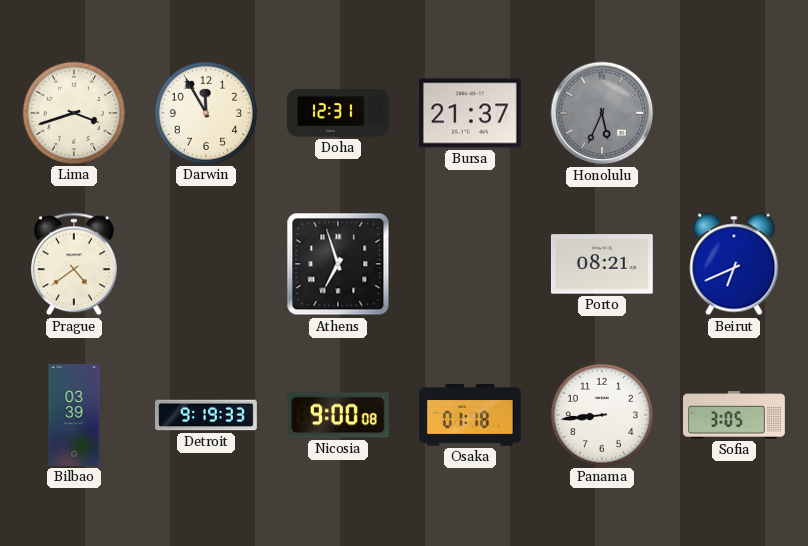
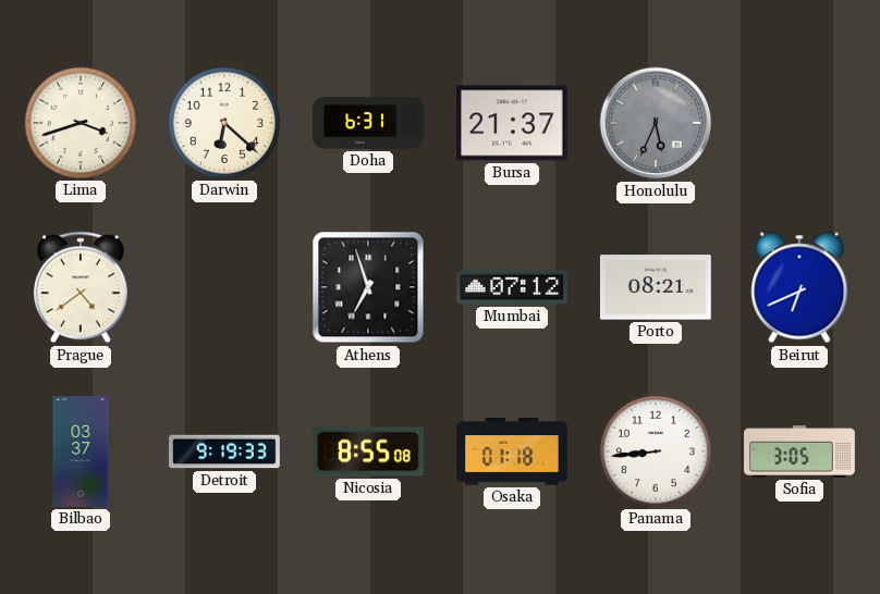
Darwin: 11:55 -> 6:22
Doha: 12:31 -> 6:31
Mumbai: none -> 07:12
Bilbao: 03:39 -> 03:37
Nicosia: 9:00 -> 8:55
